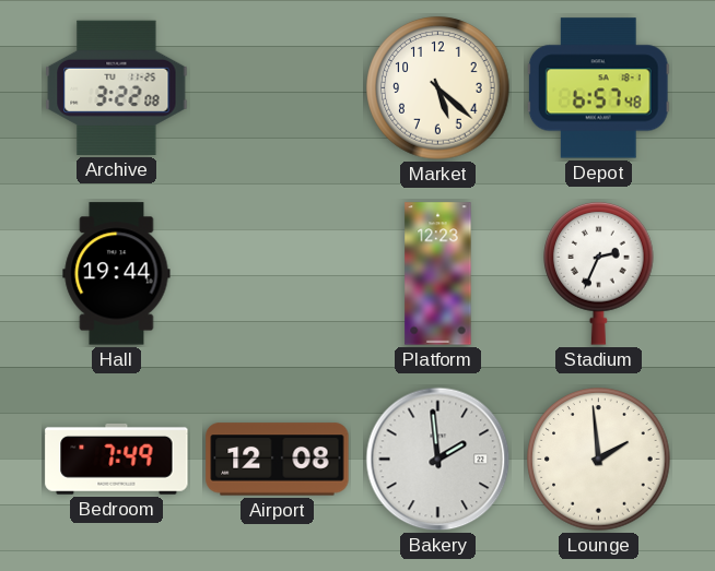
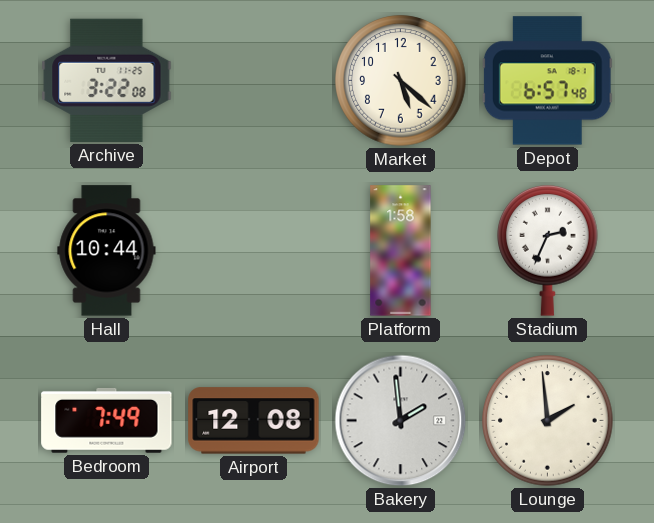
Hall: 19:44 -> 10:44
Platform: 12:23 -> 1:58
